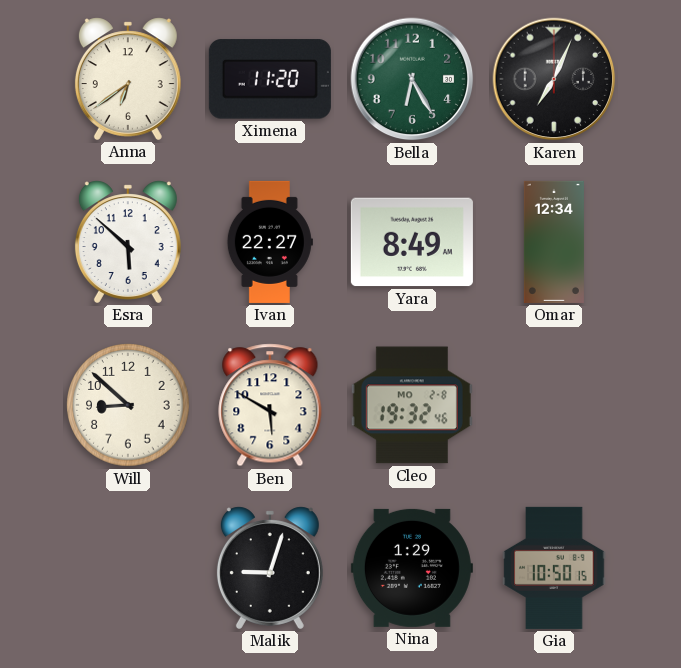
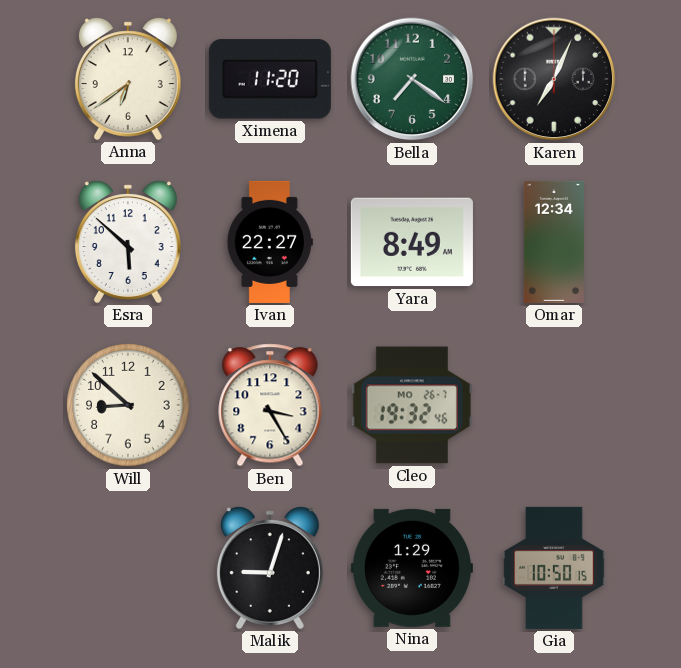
Bella: 6:25 -> 7:21
Ben: 5:50 -> 3:25
Cleo date: MO 2-8 -> MO 26-7
